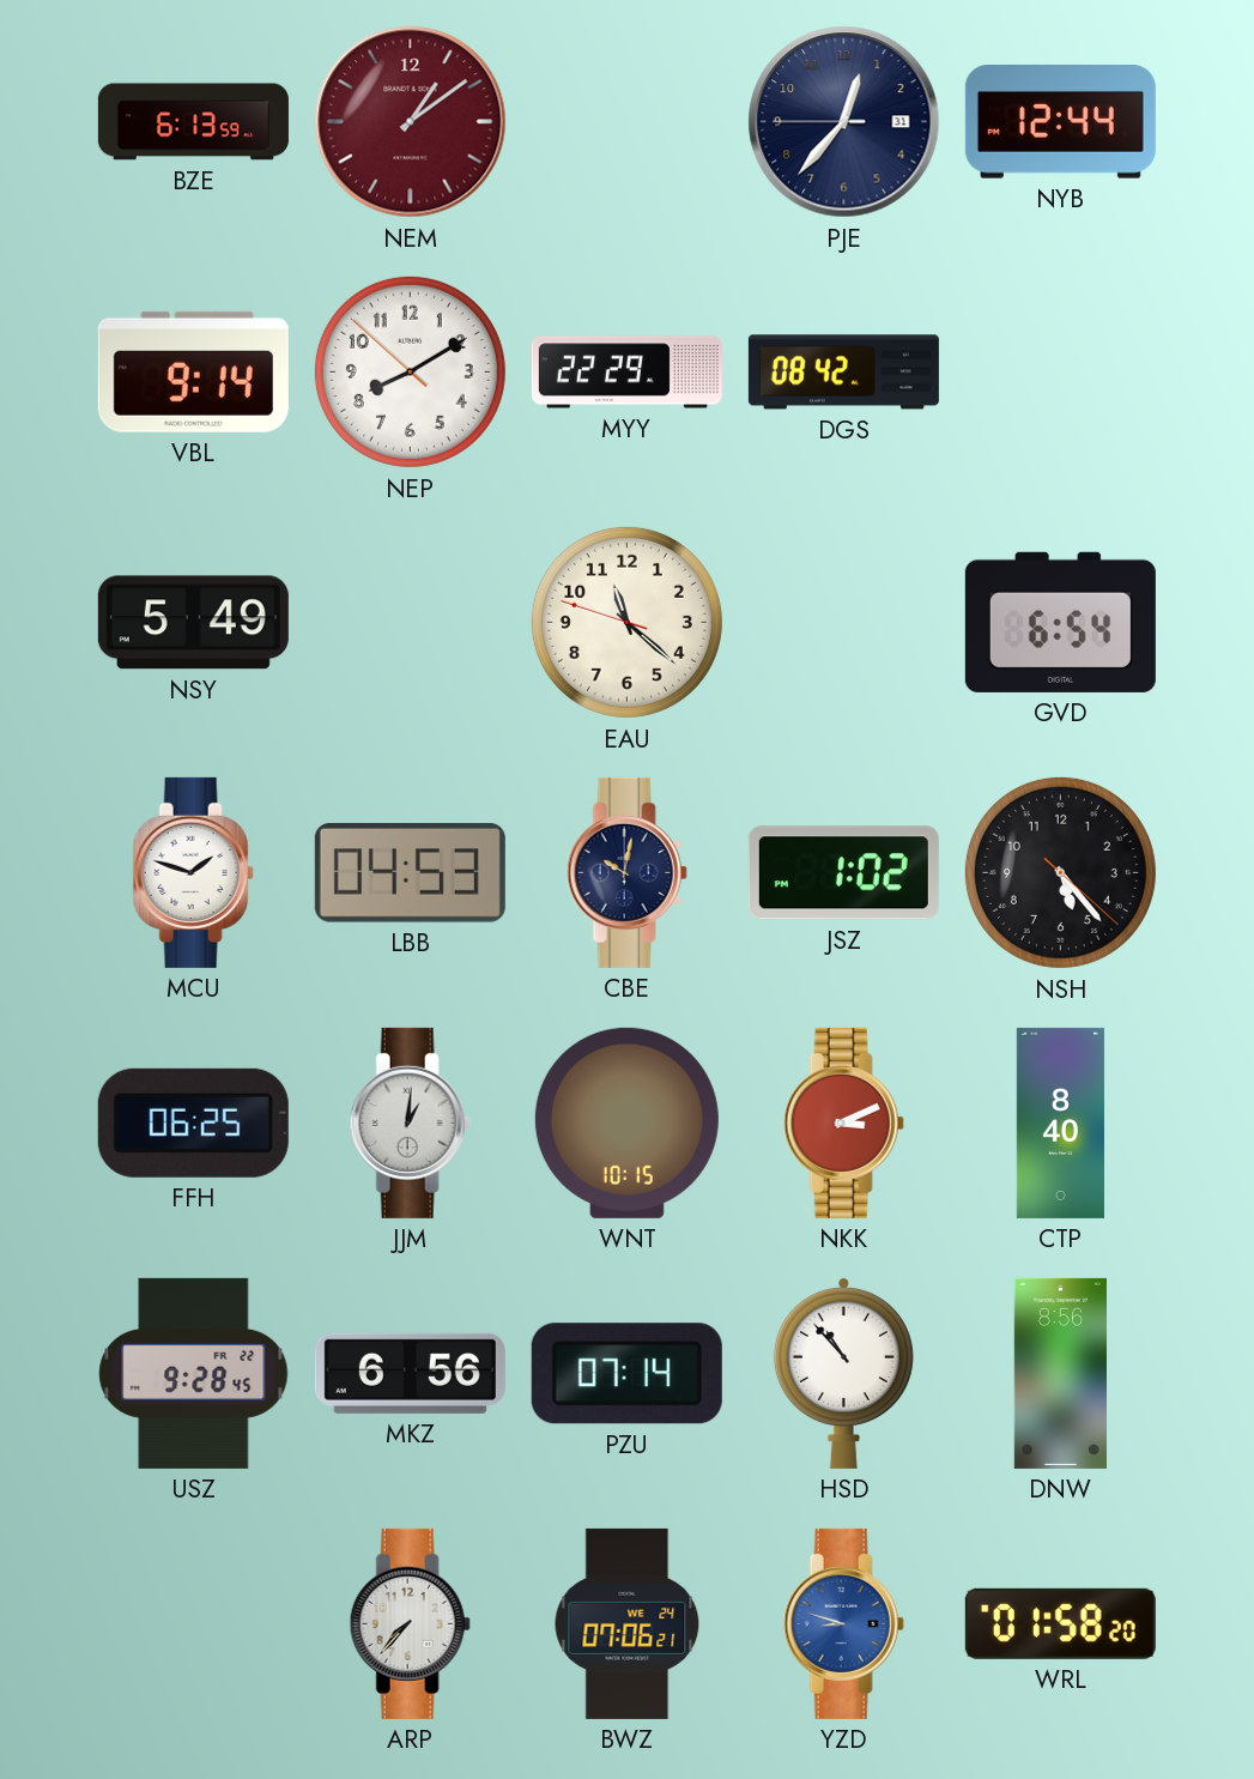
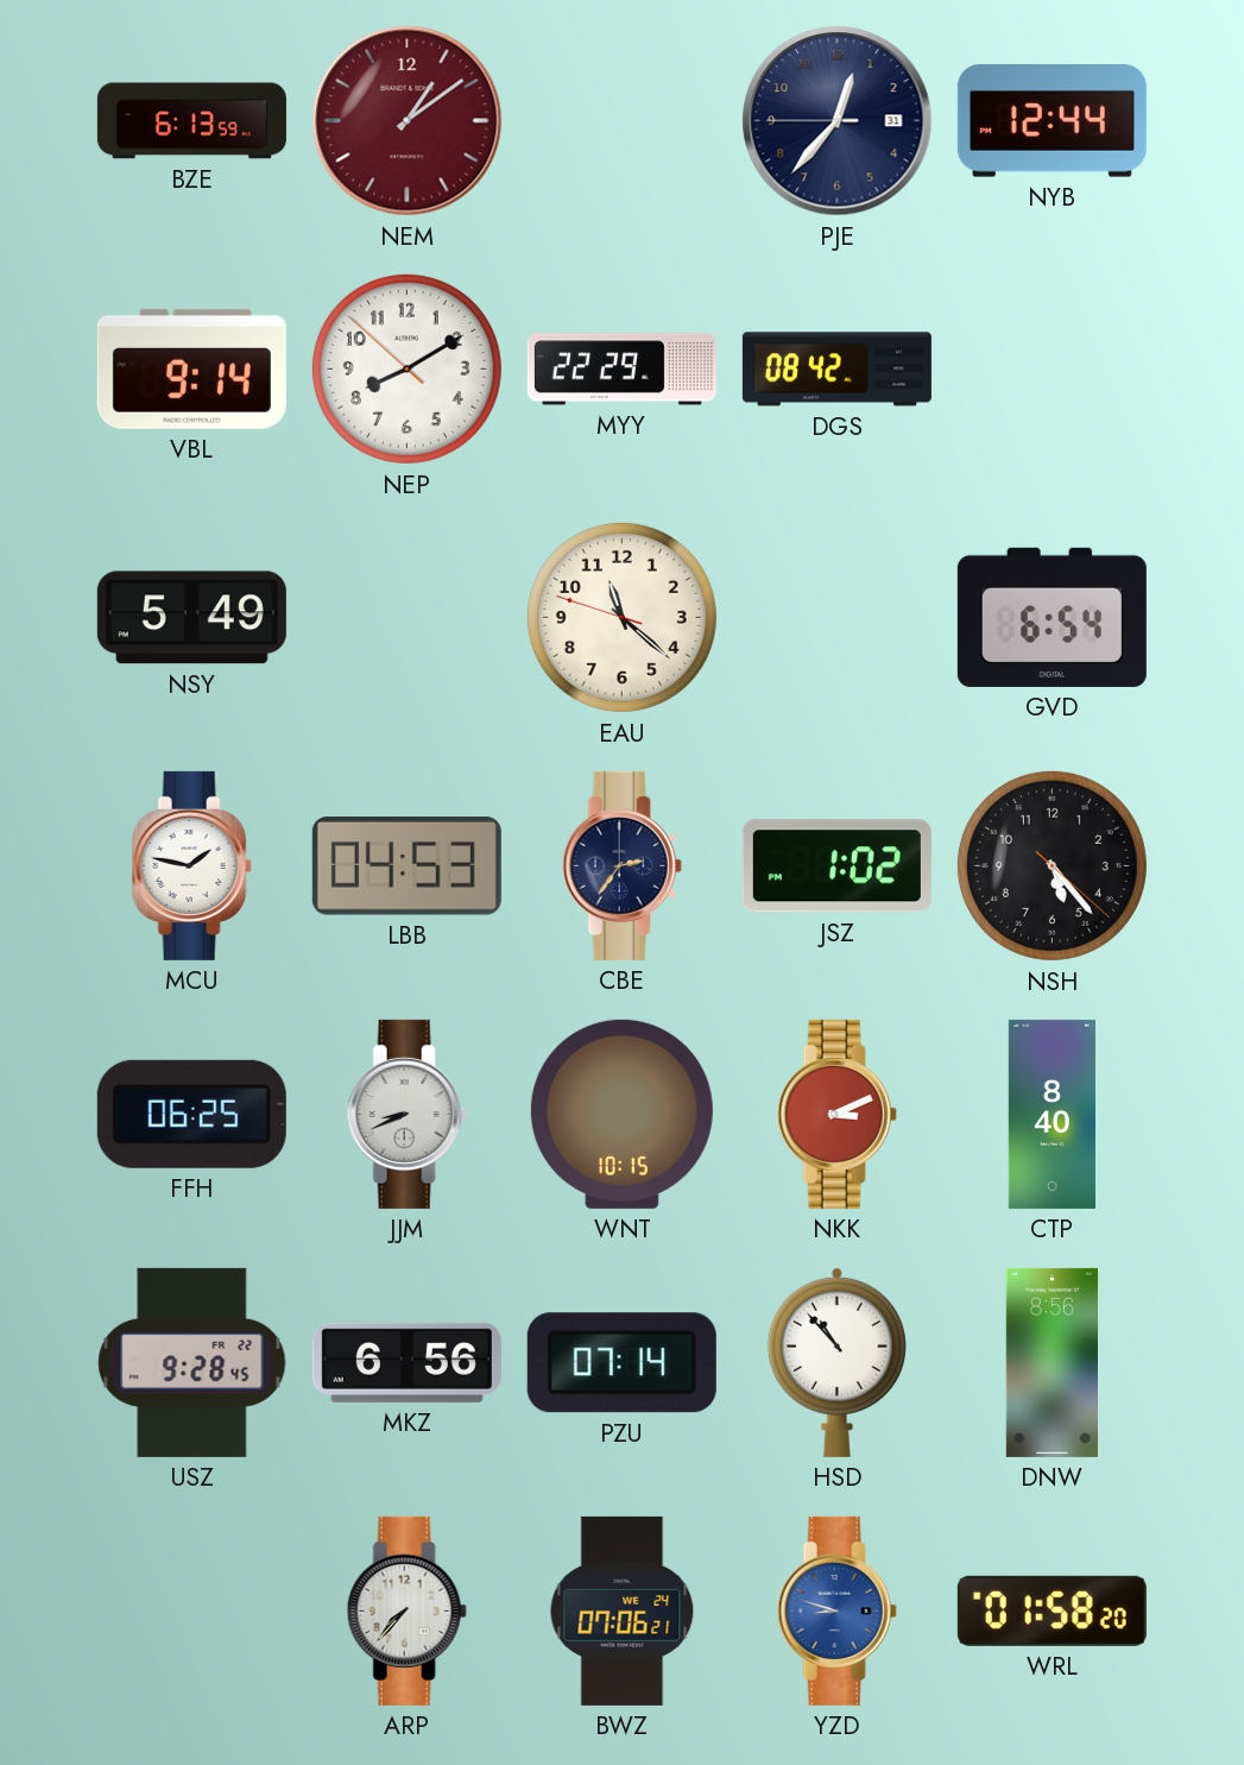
MCU: 1:48 -> 1:47
CBE: 10:02 -> 2:36
JJM: 1:01 -> 8:41
